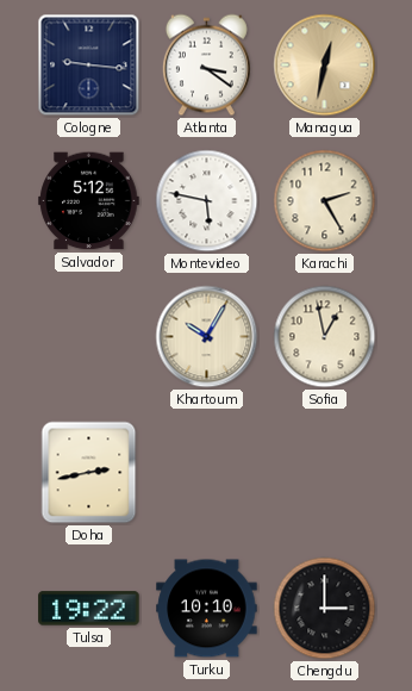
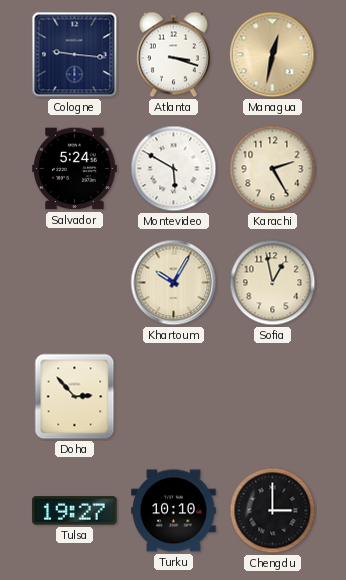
Atlanta: 3:21 -> 3:18
Salvador: 5:12 -> 5:24
Montevideo: 5:47 -> 5:50
Doha: 2:43 -> 2:53
Tulsa: 19:22 -> 19:27
